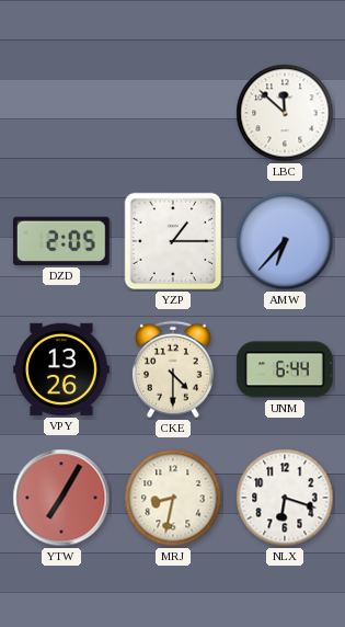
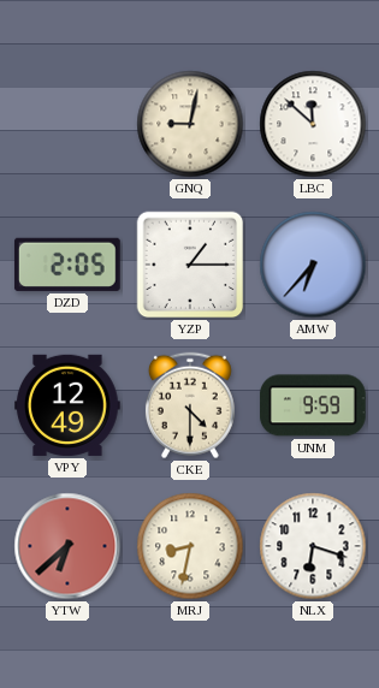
GNQ: none -> 9:02
VPY: 13:26 -> 12:49
UNM: 6:44 -> 9:59
YTW: 7:05 -> 6:38
